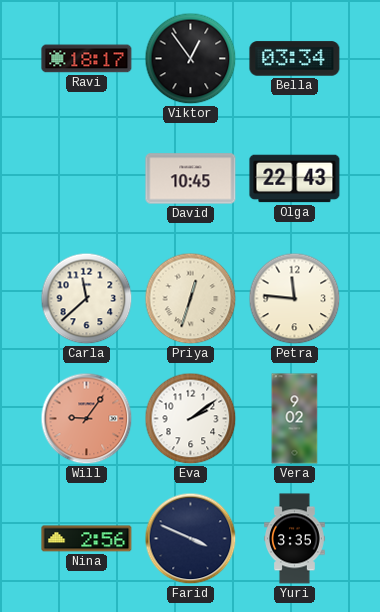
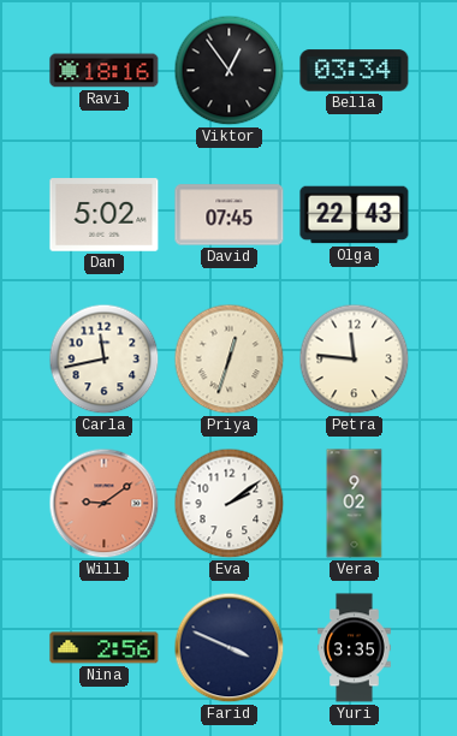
Ravi: 18:17 -> 18:16
Dan: none -> 5:02
David: 10:45 -> 07:45
Carla: 11:38 -> 11:43
Will: 9:06 -> 9:09
